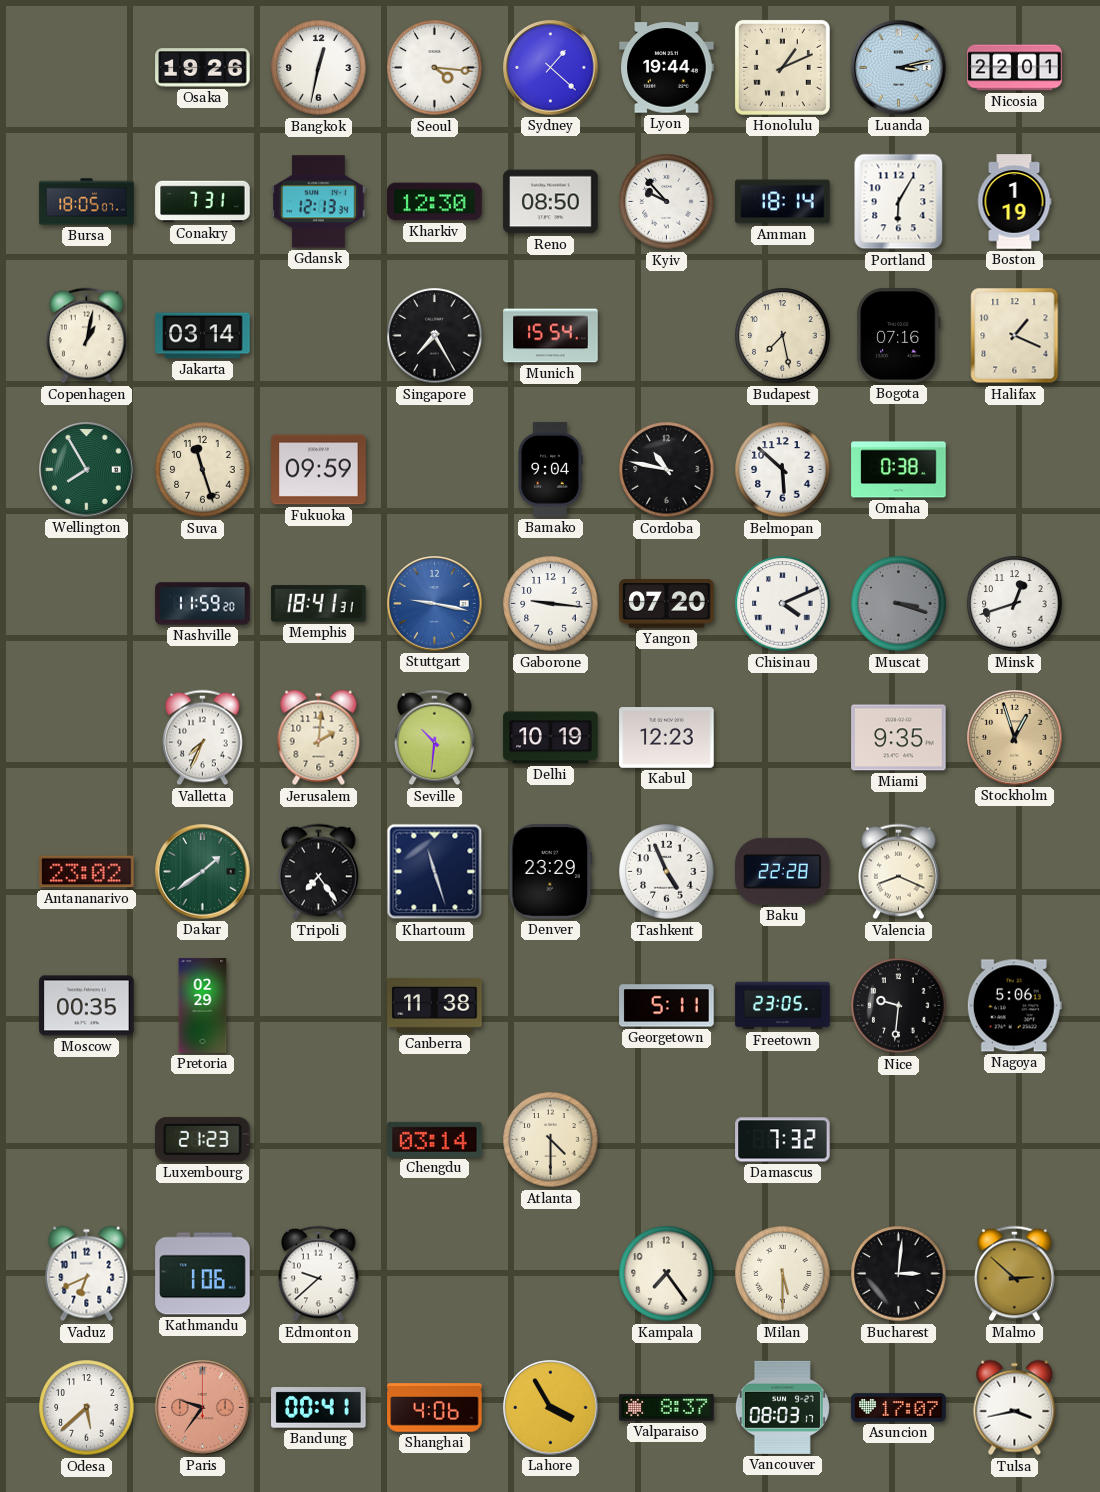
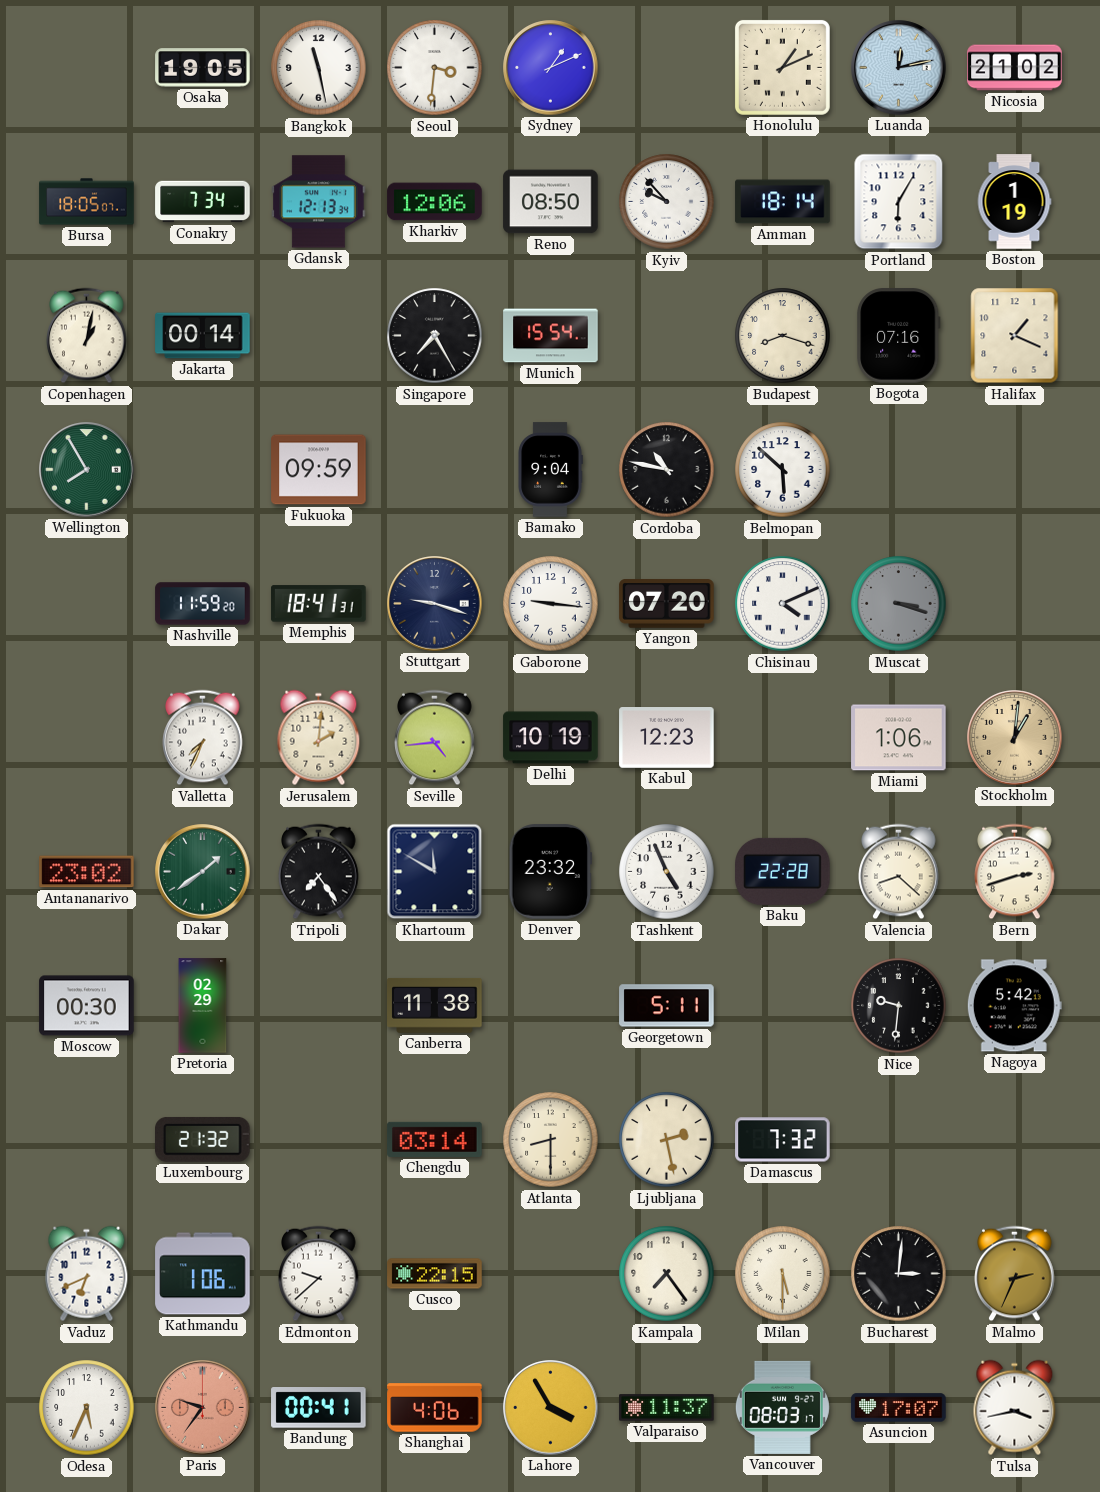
Osaka: 19:26 -> 19:05
Bangkok: 12:32 -> 11:28
Seoul: 4:16 -> 3:31
Sydney: 1:22 -> 1:11
Lyon: 19:44 -> none
Luanda: 3:13 -> 12:13
Nicosia: 22:01 -> 21:02
Conakry: 7:31 -> 7:34
Kharkiv: 12:30 -> 12:06
Jakarta: 03:14 -> 00:14
Budapest: 7:28 -> 8:18
Suva: 11:27 -> none
Omaha: 0:38 -> none
Stuttgart: 9:17 -> 9:18
Stuttgart dial: blue -> navy
Minsk: 12:42 -> none
Seville: 10:31 -> 4:44
Miami: 9:35 -> 1:06
Stockholm: 12:57 -> 1:01
Khartoum: 11:27 -> 11:50
Denver: 23:29 -> 23:32
Valencia: 8:19 -> 8:22
Bern: none -> 2:42
Moscow: 00:35 -> 00:30
Freetown: 23:05 -> none
Nagoya: 5:06 -> 5:42
Luxembourg: 21:23 -> 21:32
Atlanta: 4:30 -> 8:30
Ljubljana: none -> 2:28
Cusco: none -> 22:15
Malmo: 2:52 -> 2:34
Odesa: 5:38 -> 5:34
Valparaiso: 8:37 -> 11:37
